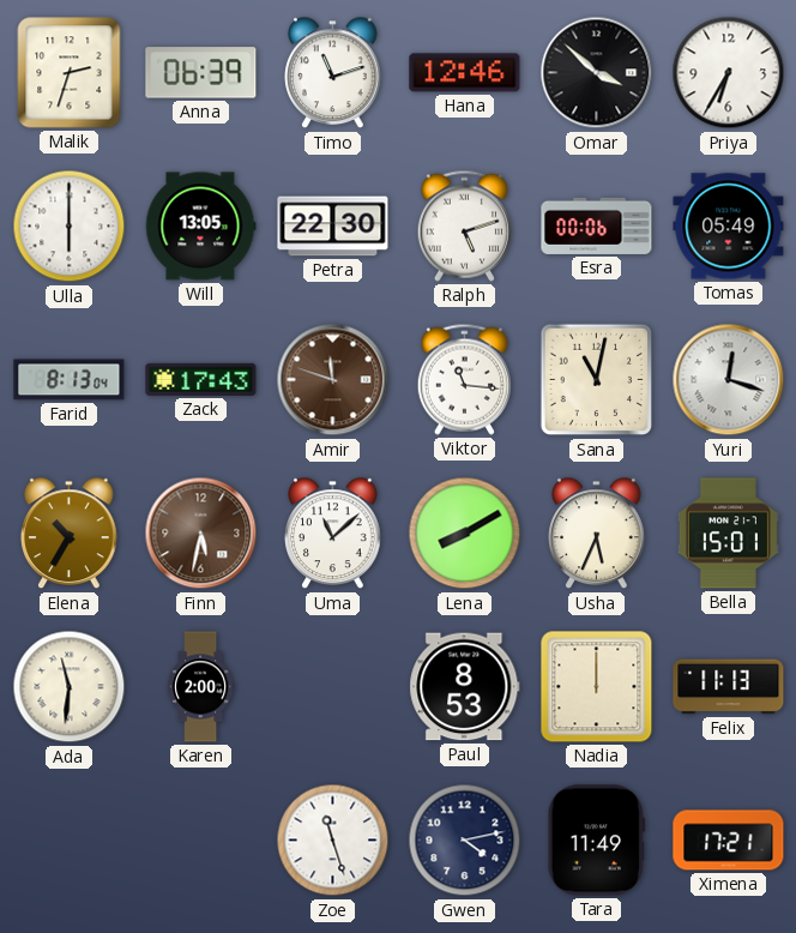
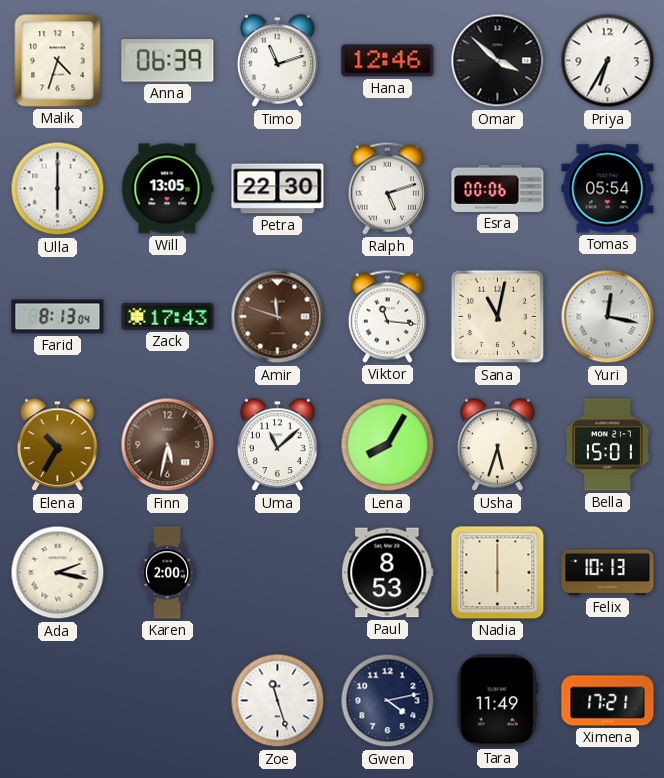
Malik: 2:33 -> 4:33
Tomas: 05:49 -> 05:54
Yuri: 12:18 -> 12:17
Lena: 8:10 -> 8:05
Usha: 5:34 -> 5:33
Ada: 11:31 -> 2:17
Nadia: 12:00 -> 6:00
Felix: 11:13 -> 10:13
